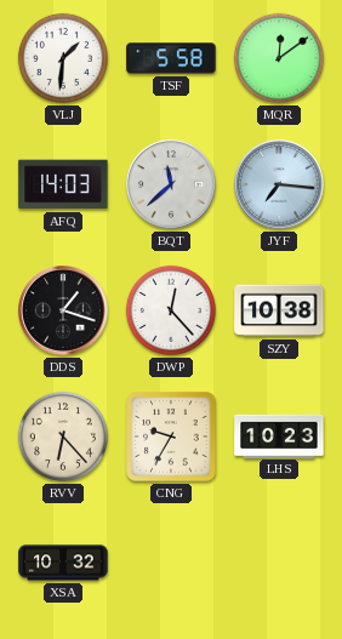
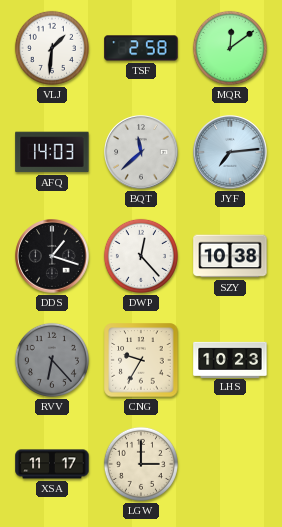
TSF: 5:58 -> 2:58
JYF: 7:16 -> 7:14
RVV dial: cream -> grey
XSA: 10:32 -> 11:17
LGW: none -> 3:00
